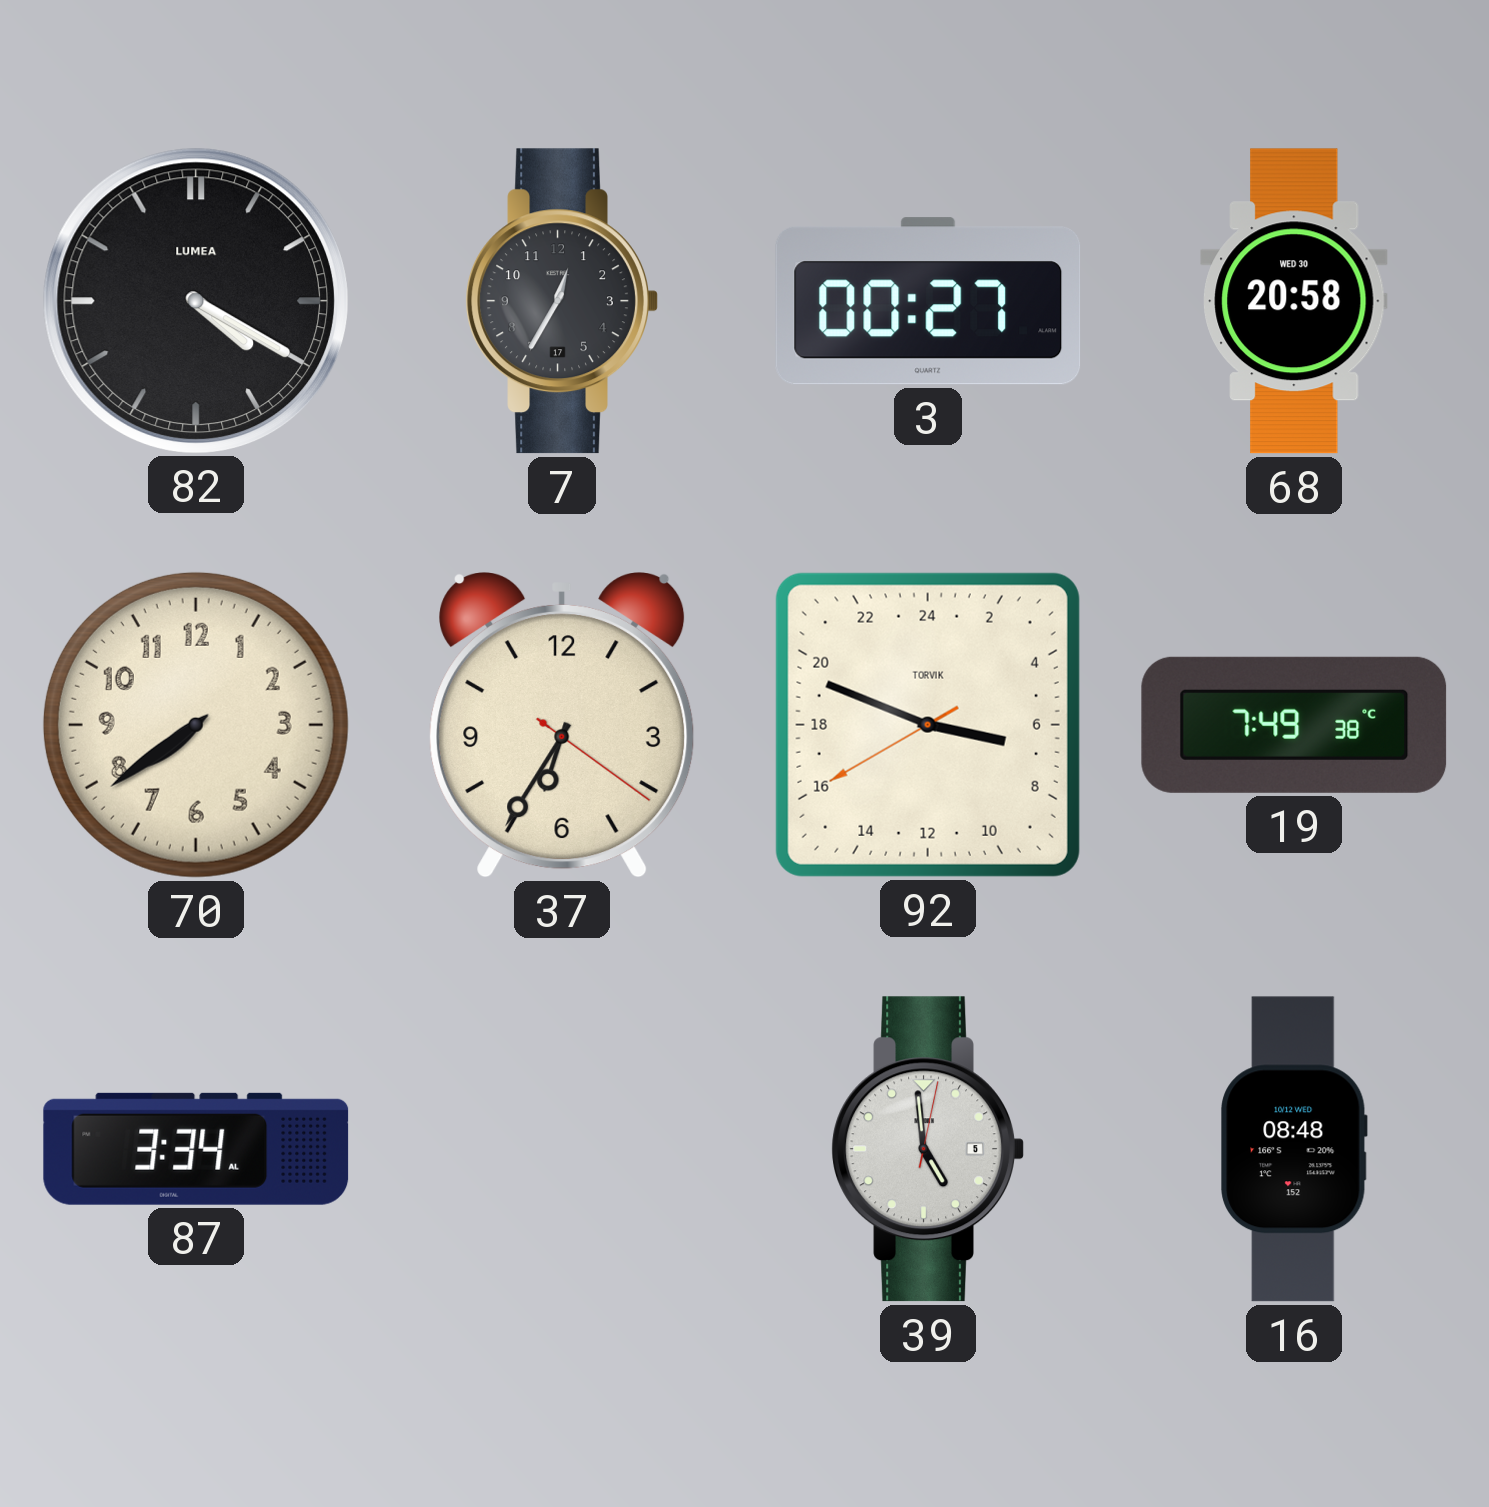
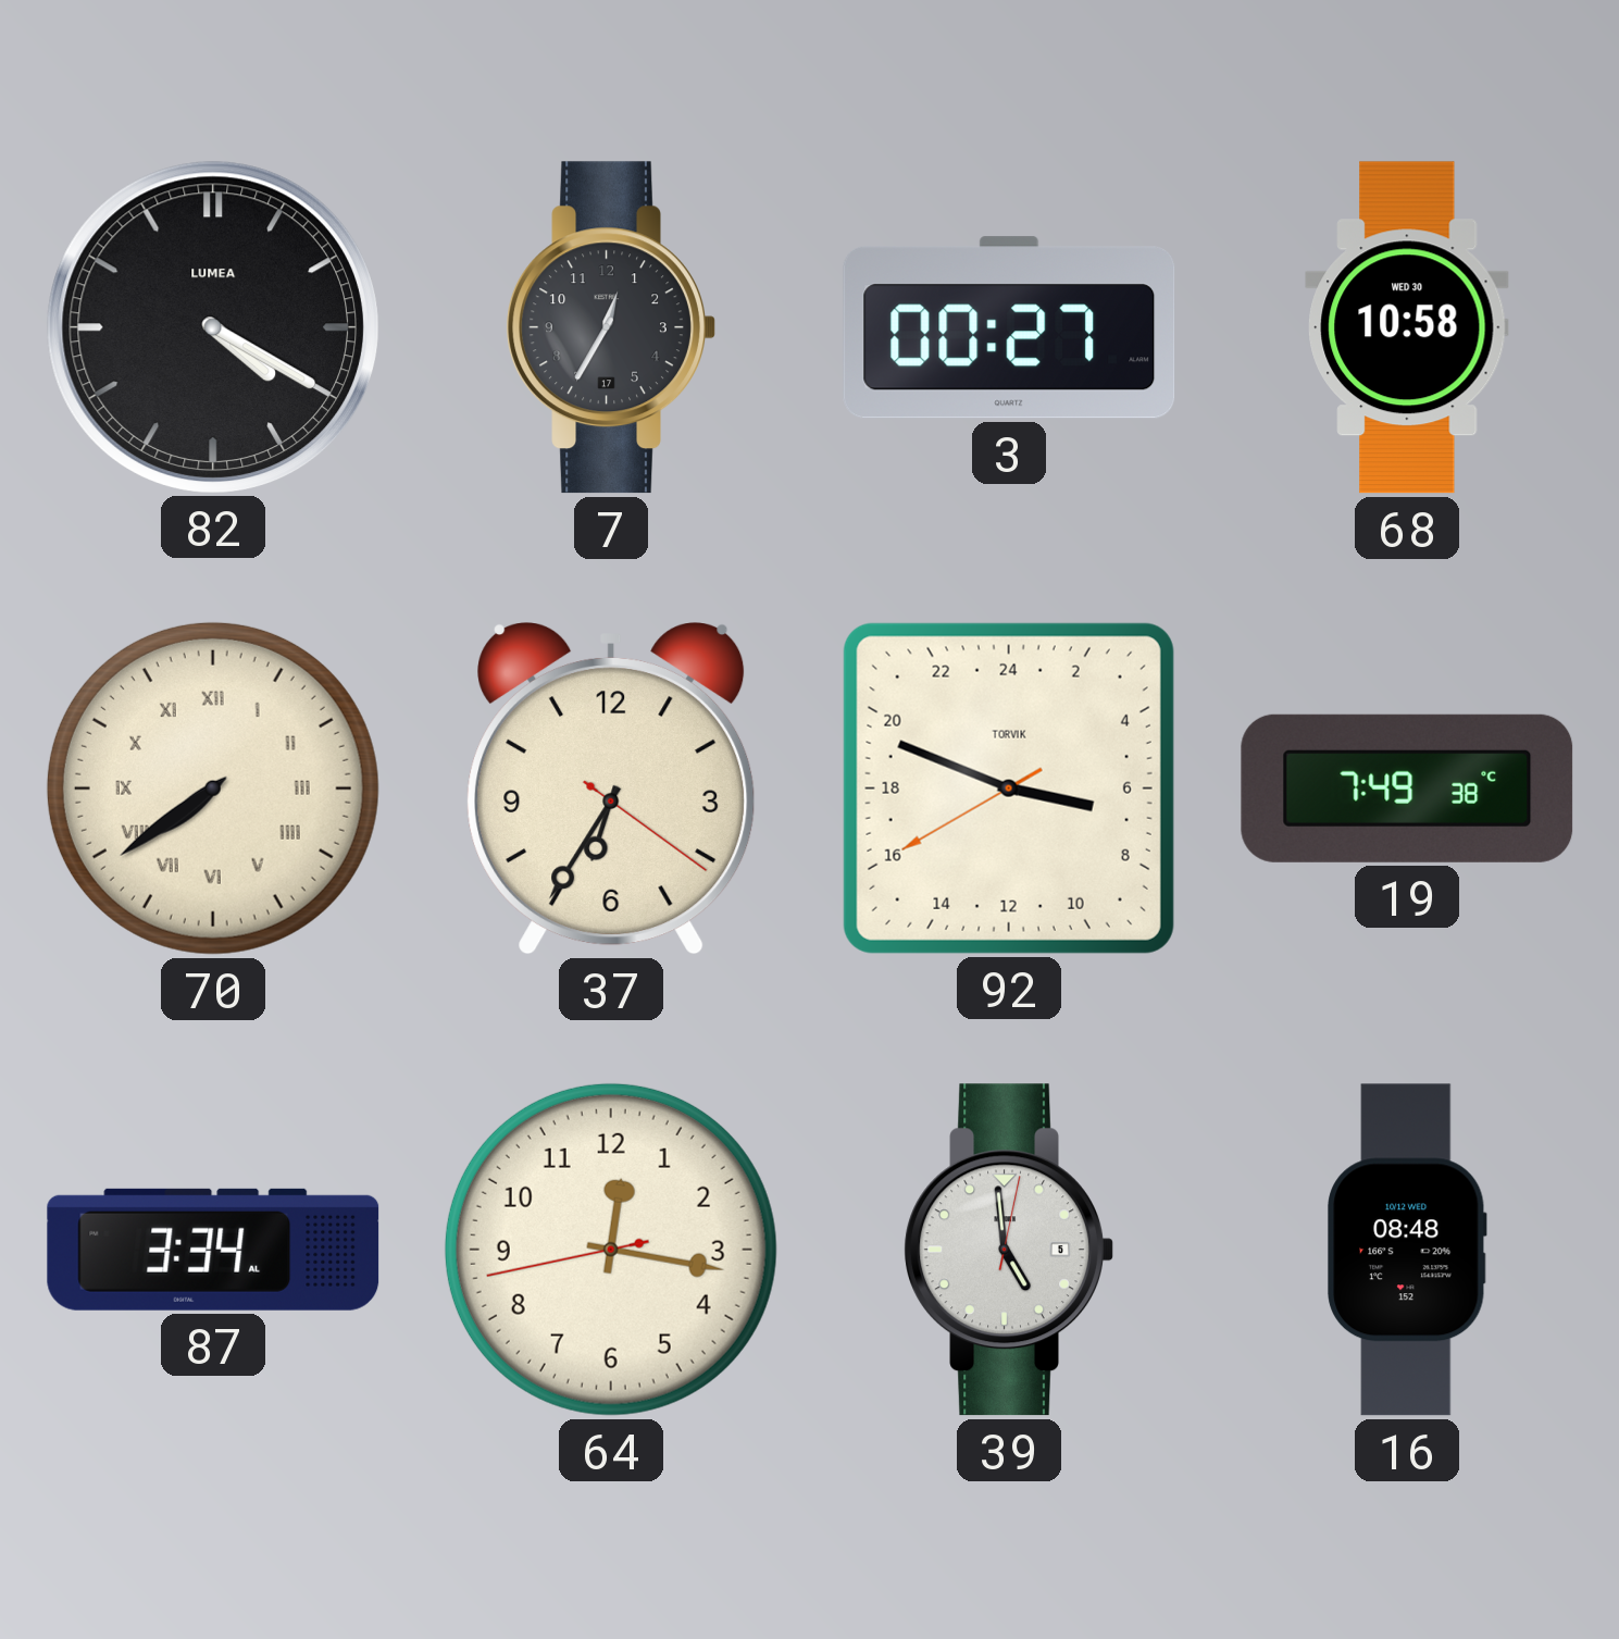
68: 20:58 -> 10:58
70 numerals: Arabic -> Roman
64: none -> 12:16
